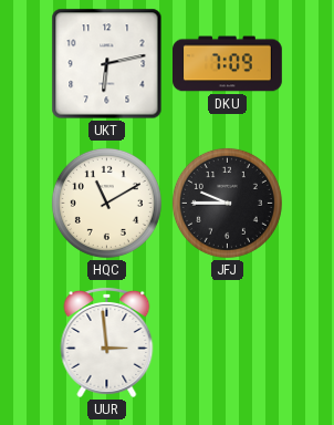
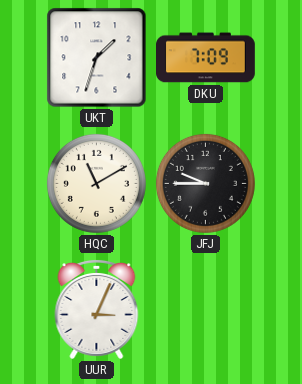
UKT: 6:13 -> 1:33
UUR: 2:59 -> 3:04
